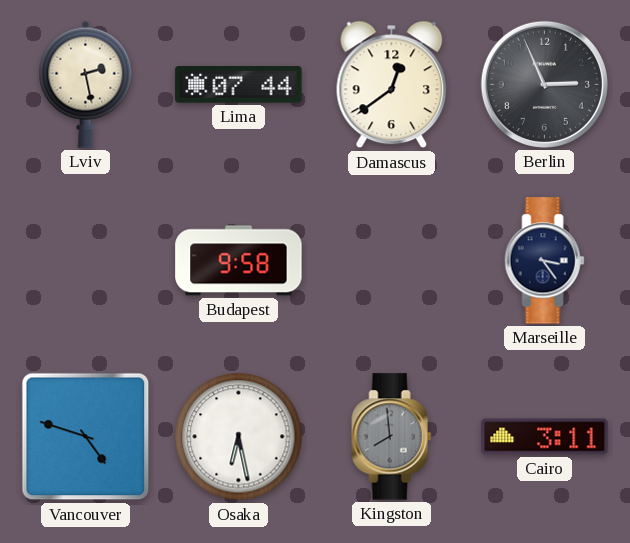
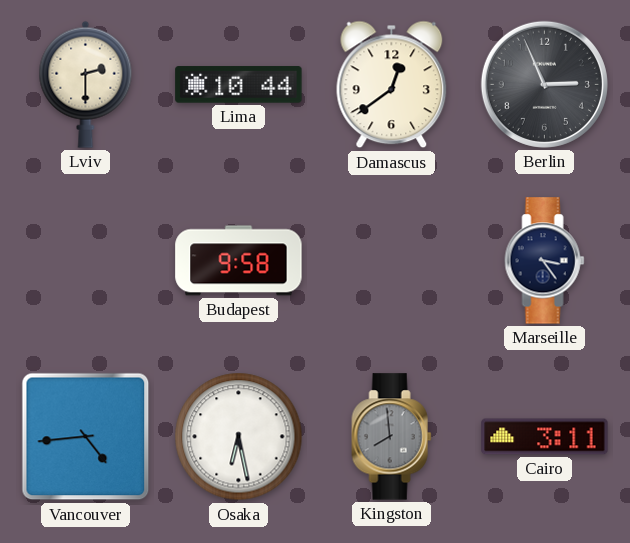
Lviv: 2:28 -> 2:30
Lima: 07:44 -> 10:44
Vancouver: 4:48 -> 4:44
